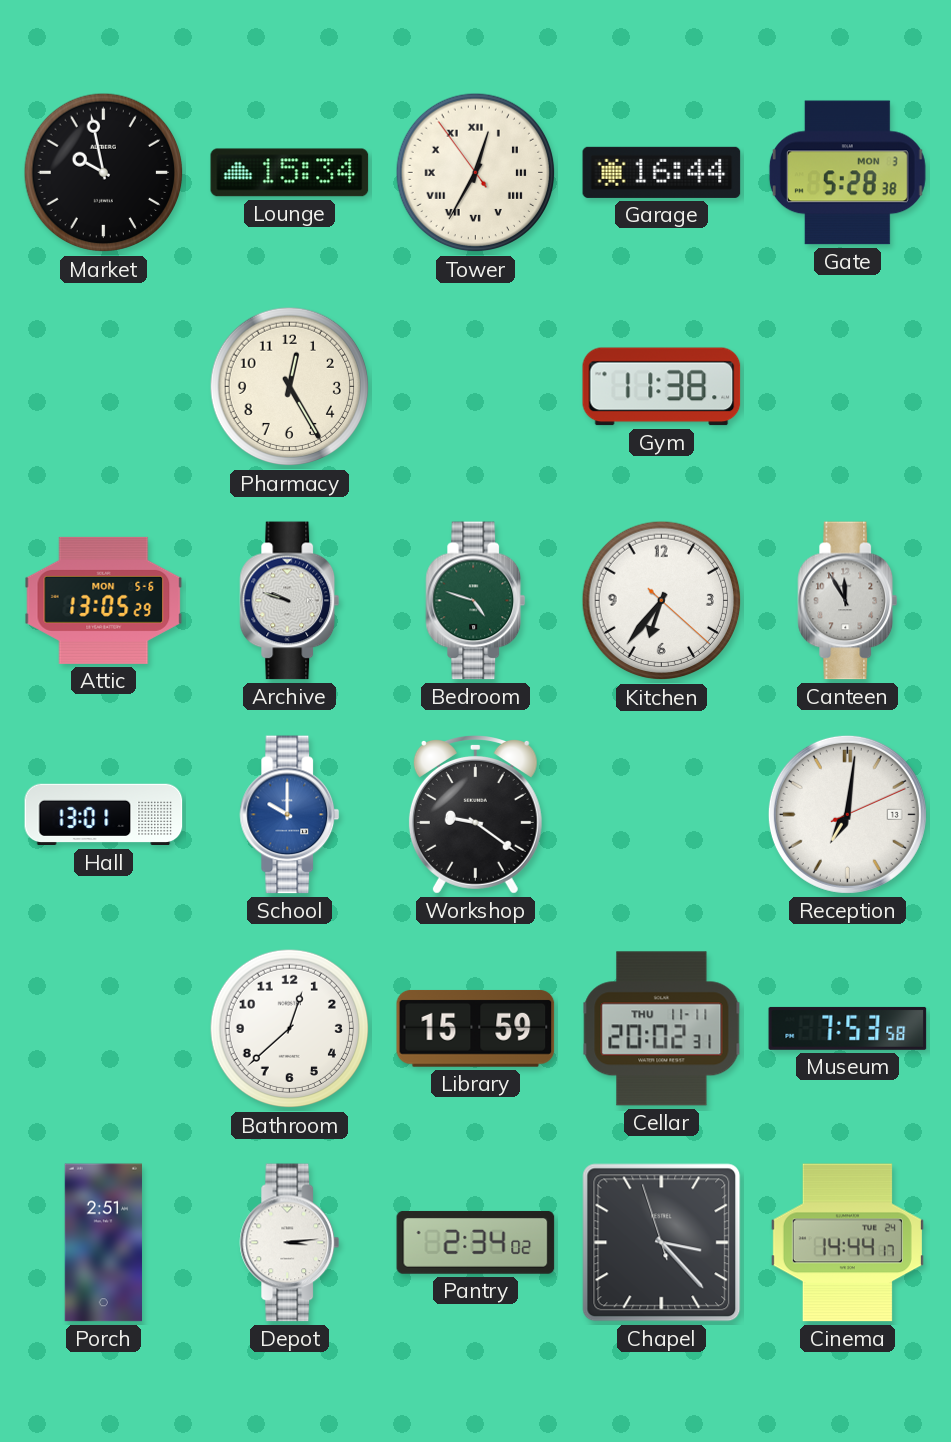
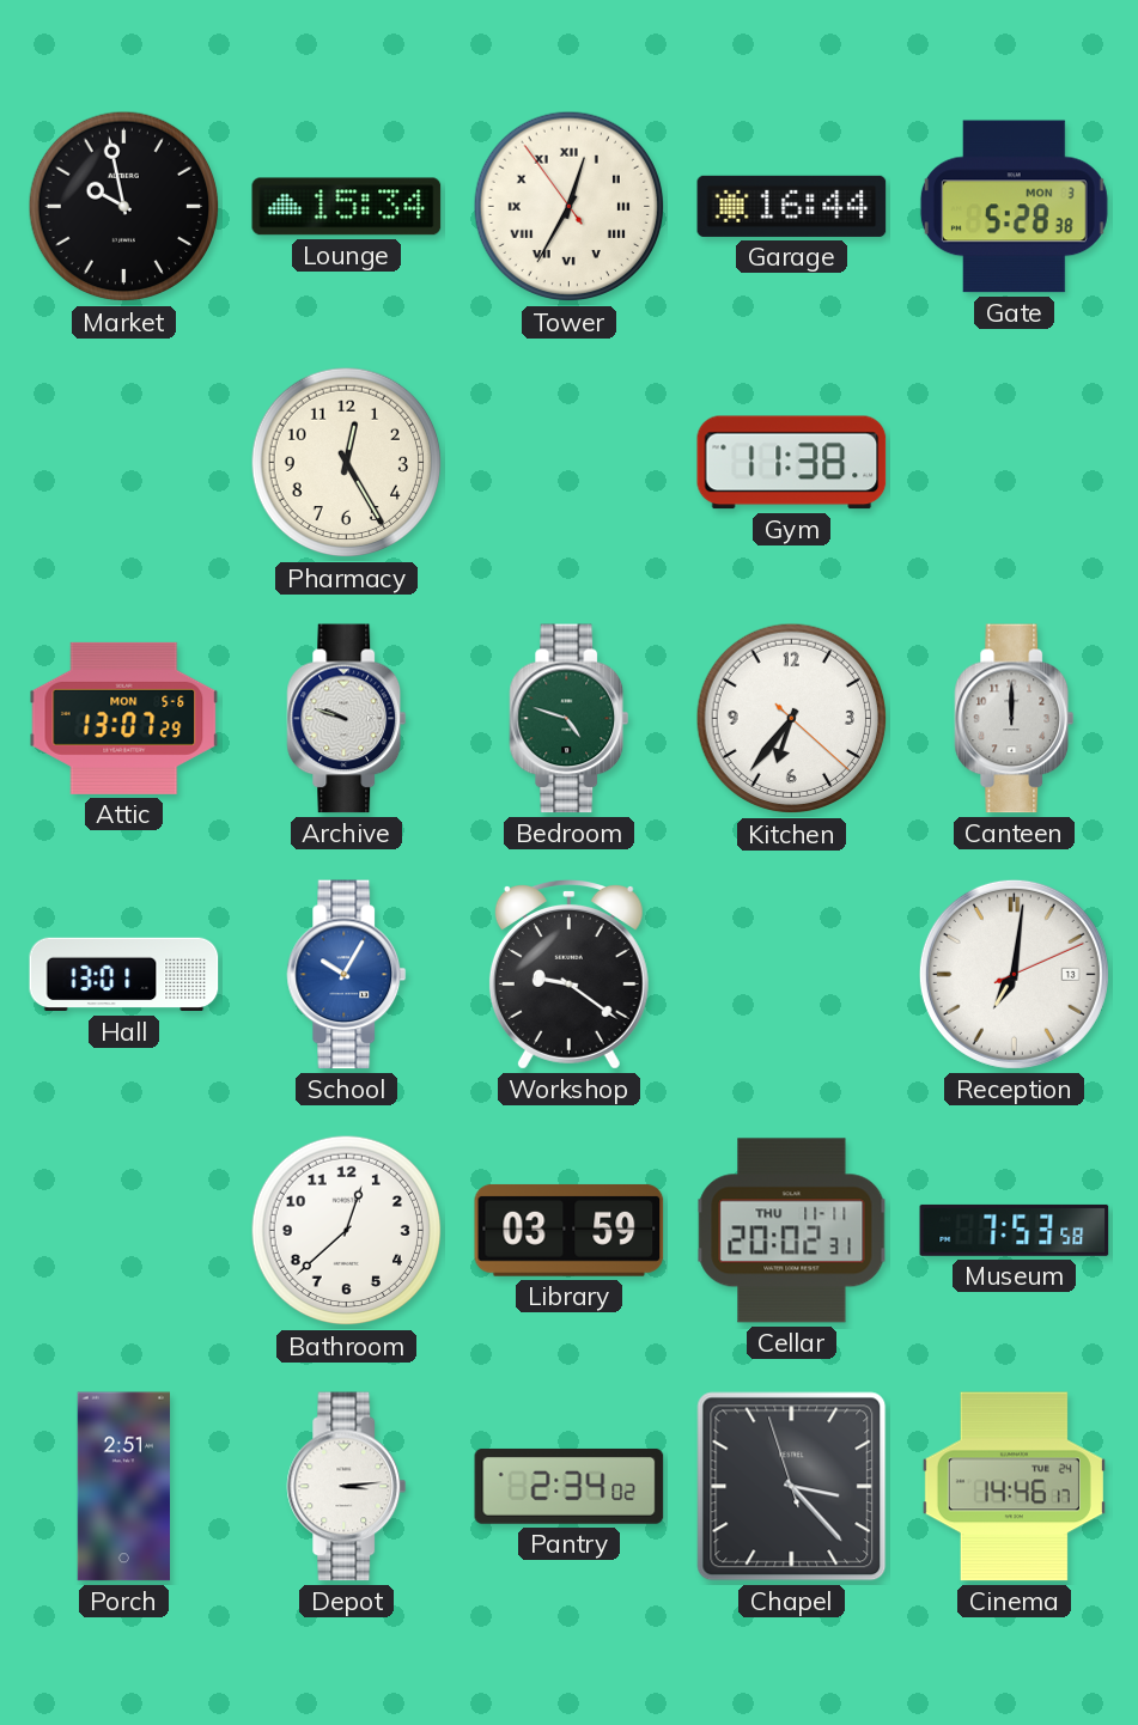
Attic: 13:05 -> 13:07
Canteen: 11:55 -> 12:00
School: 10:00 -> 10:05
Library: 15:59 -> 03:59
Cinema: 14:44 -> 14:46
